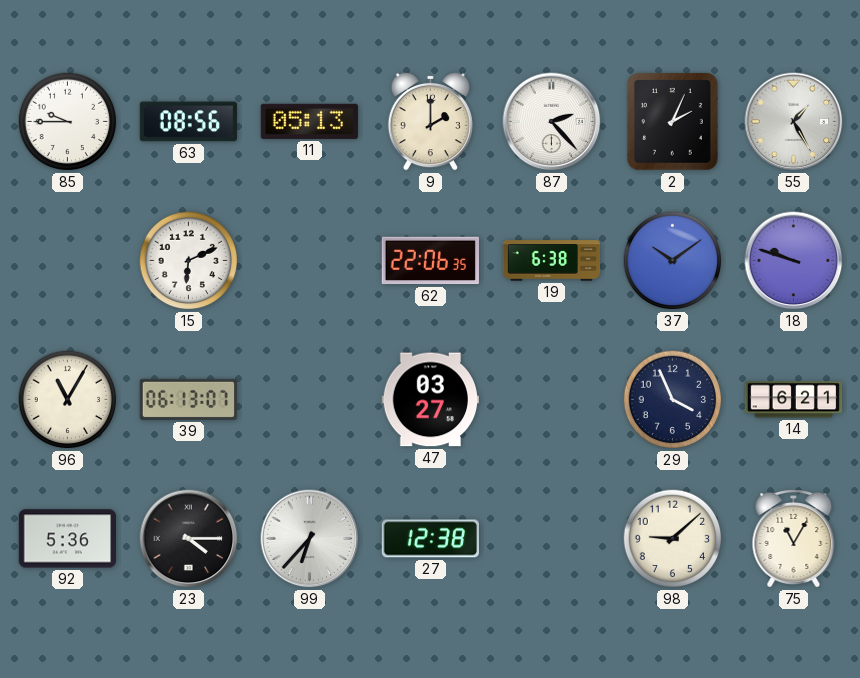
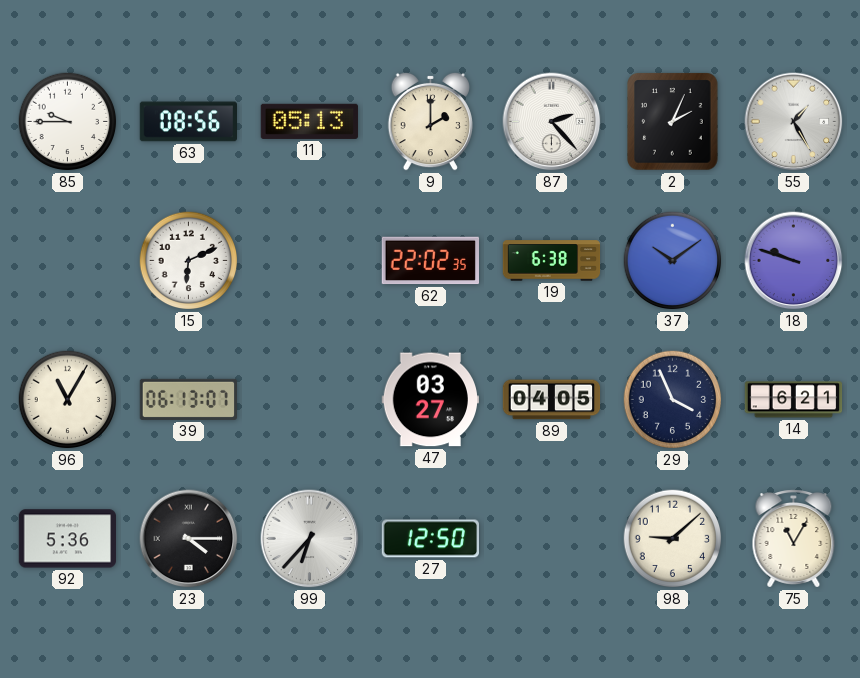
62: 22:06 -> 22:02
89: none -> 04:05
27: 12:38 -> 12:50
